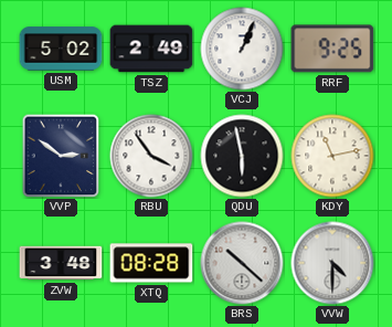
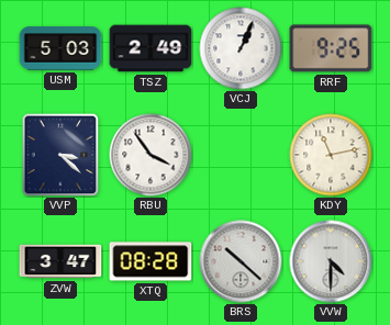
USM: 5:02 -> 5:03
VVP: 2:51 -> 3:22
QDU: 5:58 -> none
ZVW: 3:48 -> 3:47
